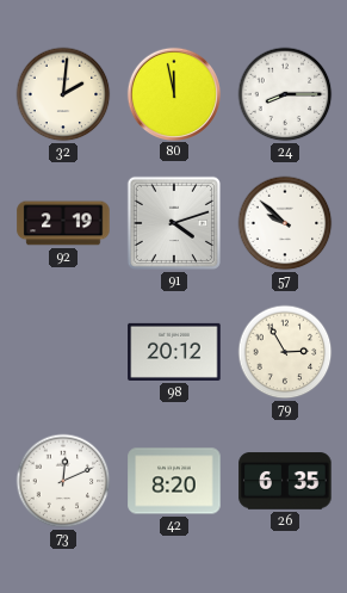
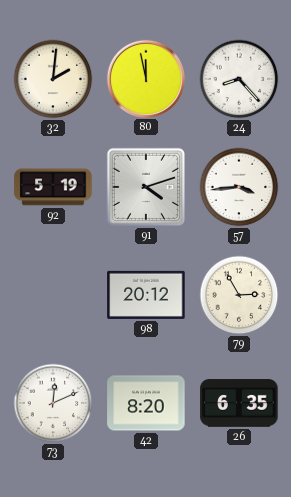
24: 8:15 -> 8:23
92: 2:19 -> 5:19
57: 9:52 -> 3:44
